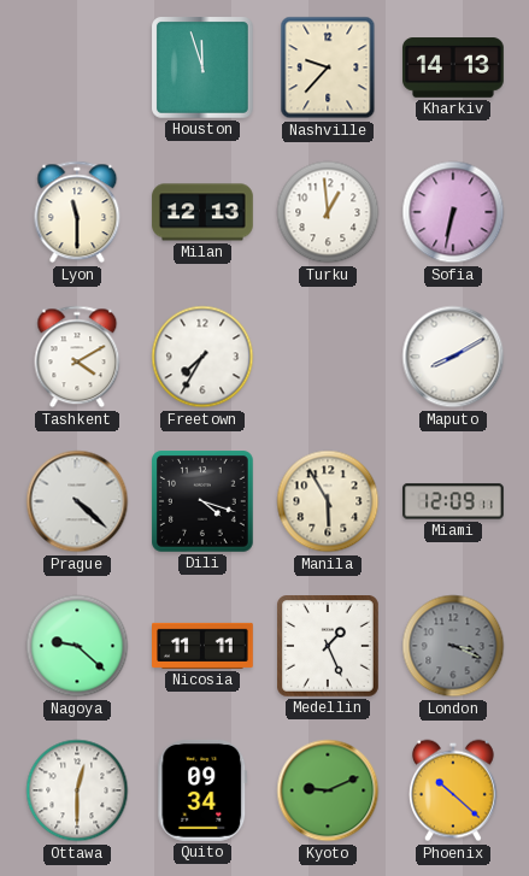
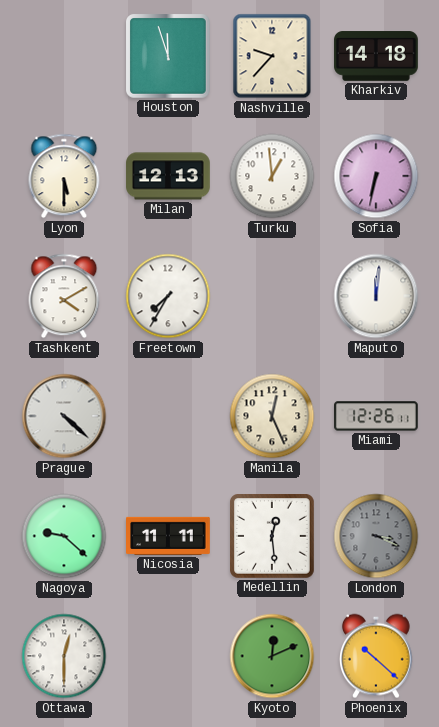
Kharkiv: 14:13 -> 14:18
Lyon: 11:30 -> 5:30
Maputo: 8:10 -> 12:01
Dili: 4:18 -> none
Manila: 5:55 -> 12:26
Miami: 12:09 -> 12:26
Medellin: 1:26 -> 12:29
Quito: 09:34 -> none
Kyoto: 9:11 -> 12:11
